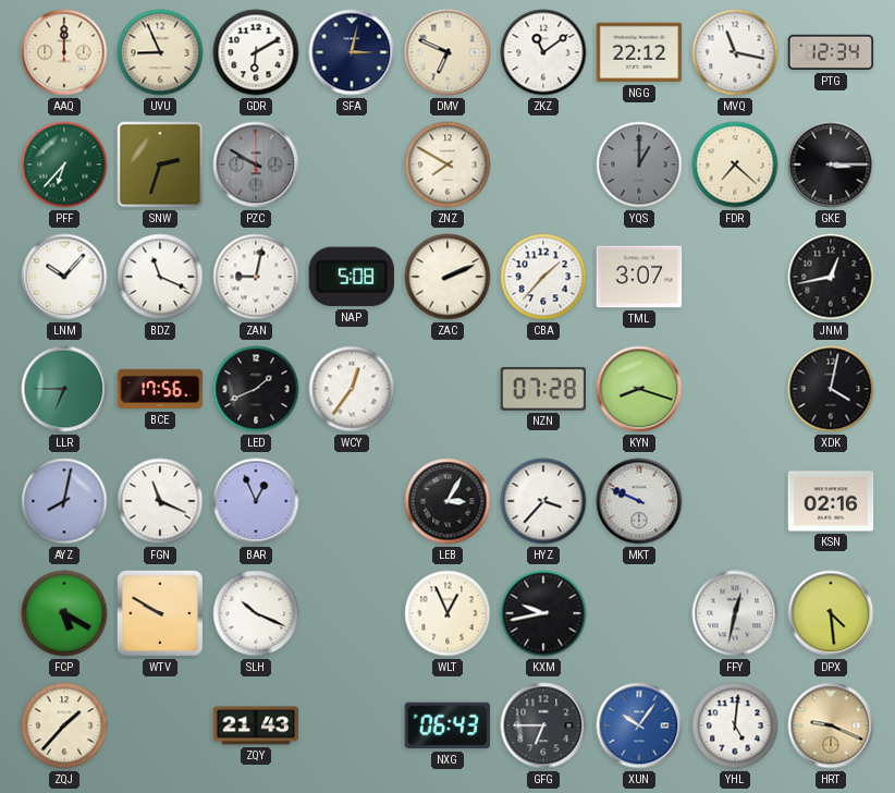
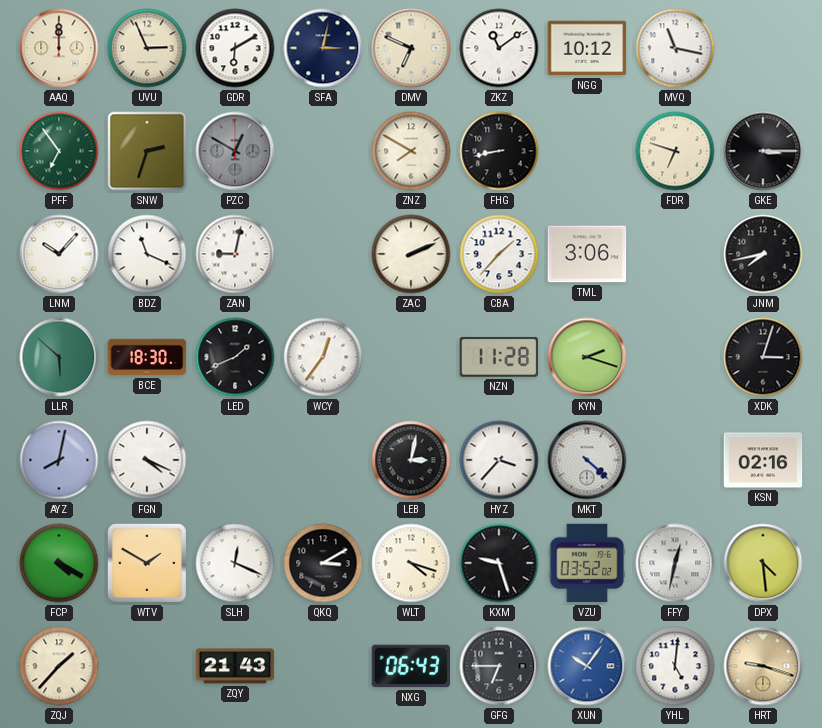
UVU: 8:56 -> 2:56
NGG: 22:12 -> 10:12
PTG: 12:34 -> none
PFF: 6:37 -> 6:54
PZC: 9:50 -> 12:50
FHG: none -> 8:43
YQS: 1:00 -> none
FDR: 7:22 -> 6:48
NAP: 5:08 -> none
TML: 3:07 -> 3:06
JNM: 12:43 -> 7:43
LLR: 6:45 -> 5:52
BCE: 17:56 -> 18:30
NZN: 07:28 -> 11:28
KYN: 8:18 -> 2:18
XDK: 4:02 -> 3:03
FGN: 11:19 -> 4:19
BAR: 12:56 -> none
LEB: 3:05 -> 3:02
MKT: 9:49 -> 4:22
FCP: 5:20 -> 4:20
WTV: 9:50 -> 1:50
SLH: 10:19 -> 12:19
QKQ: none -> 3:10
WLT: 12:56 -> 4:18
KXM: 9:43 -> 9:27
VZU: none -> 03:52
HRT: 9:19 -> 9:18
